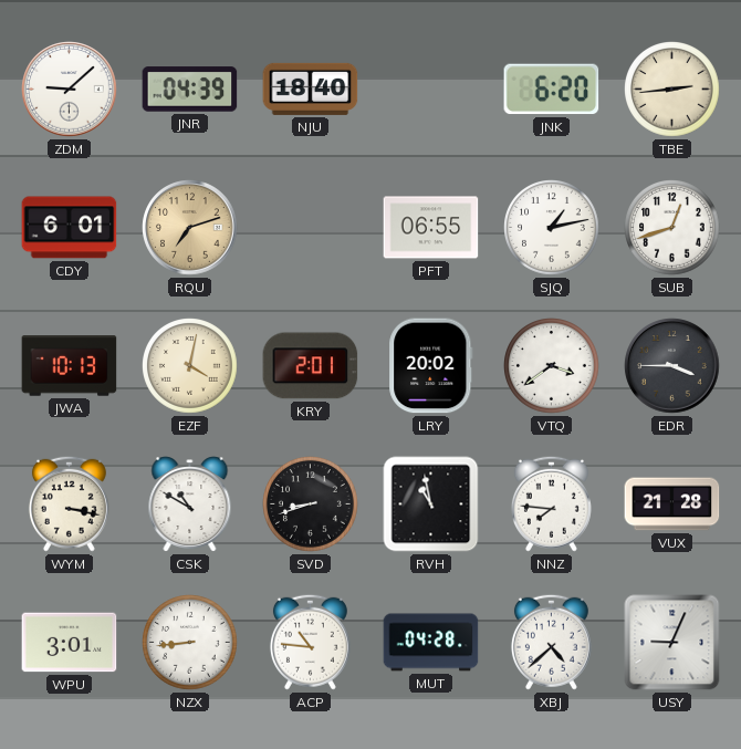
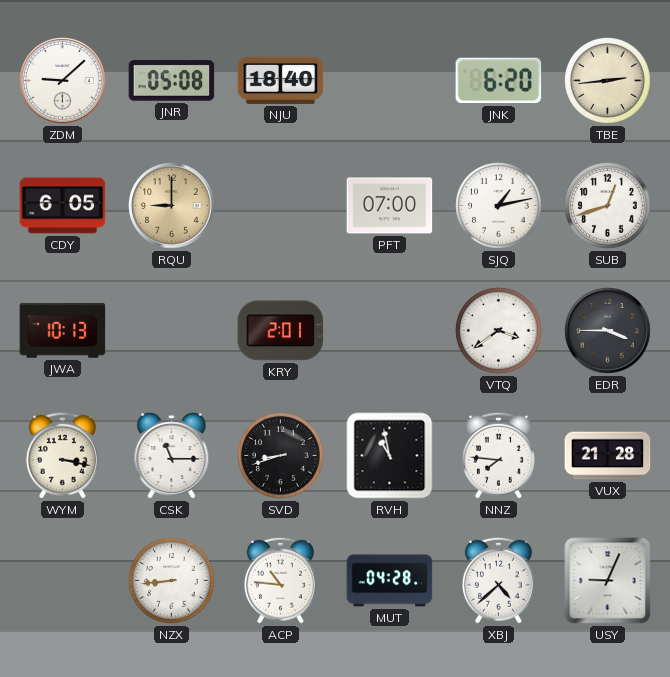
JNR: 04:39 -> 05:08
CDY: 6:01 -> 6:05
RQU: 7:12 -> 9:00
PFT: 06:55 -> 07:00
EZF: 4:02 -> none
LRY: 20:02 -> none
CSK: 10:50 -> 11:15
WPU: 3:01 -> none
